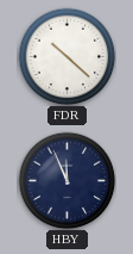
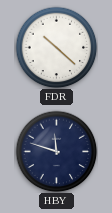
HBY: 11:56 -> 11:48
